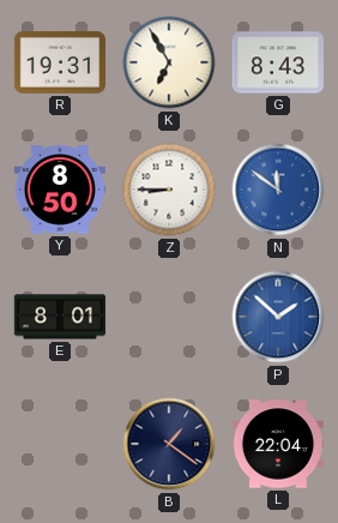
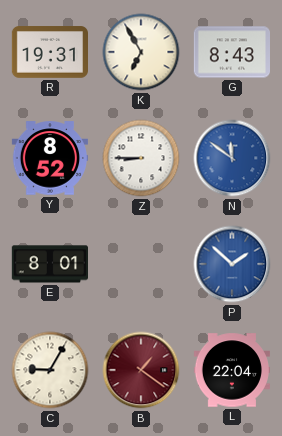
Y: 8:50 -> 8:52
C: none -> 9:05
B dial: navy -> burgundy
